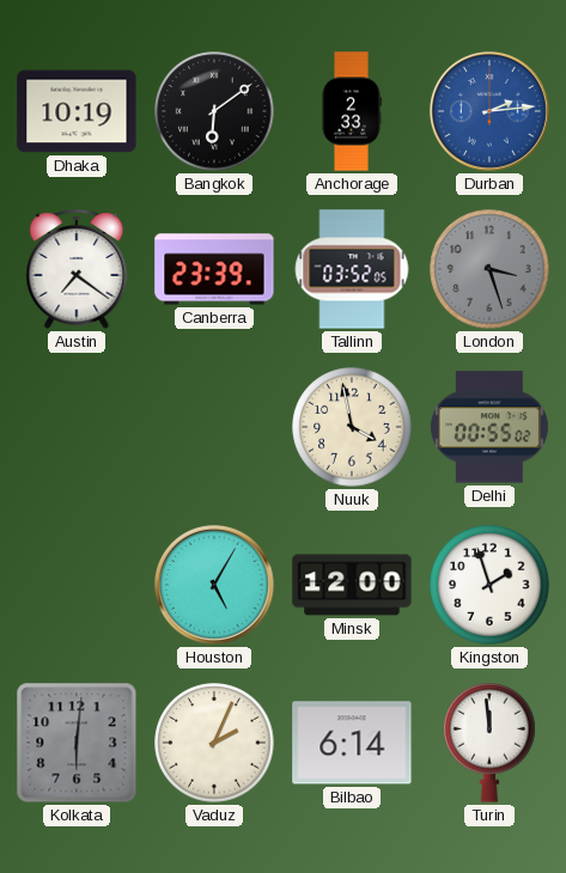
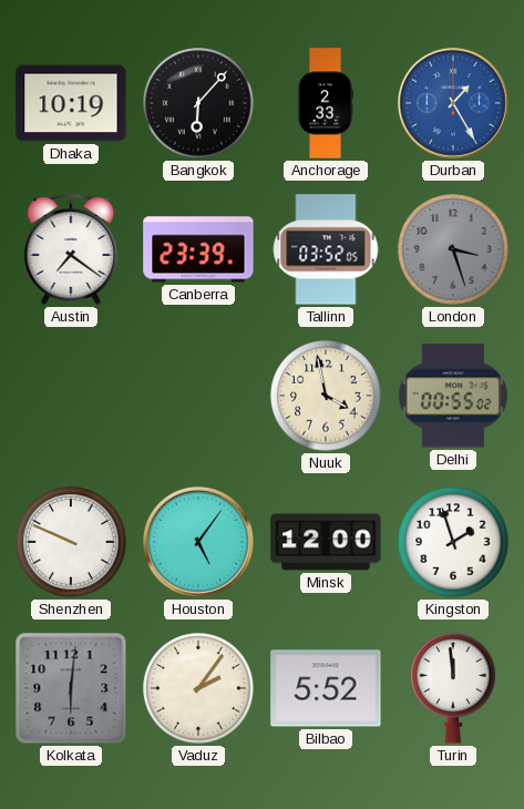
Bangkok: 6:09 -> 6:07
Durban: 2:14 -> 1:25
Shenzhen: none -> 9:49
Houston: 5:05 -> 5:06
Vaduz: 2:04 -> 2:06
Bilbao: 6:14 -> 5:52
